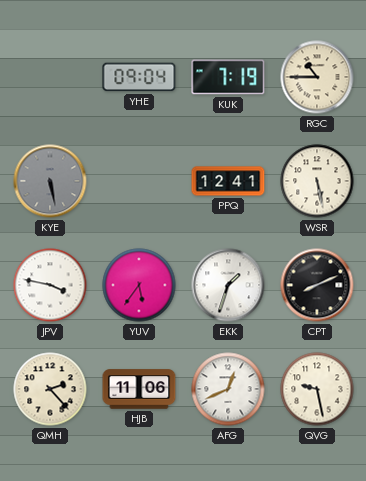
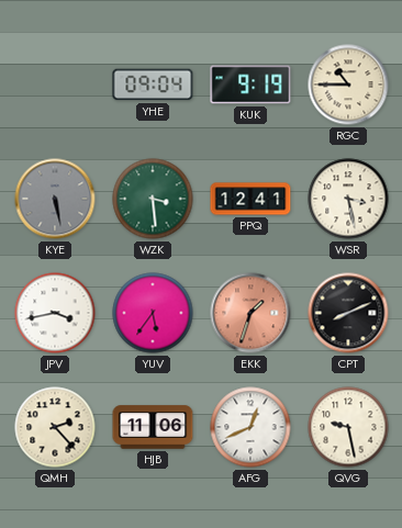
KUK: 7:19 -> 9:19
WZK: none -> 3:29
WSR: 5:28 -> 3:28
JPV: 3:47 -> 3:43
EKK dial: white -> salmon
